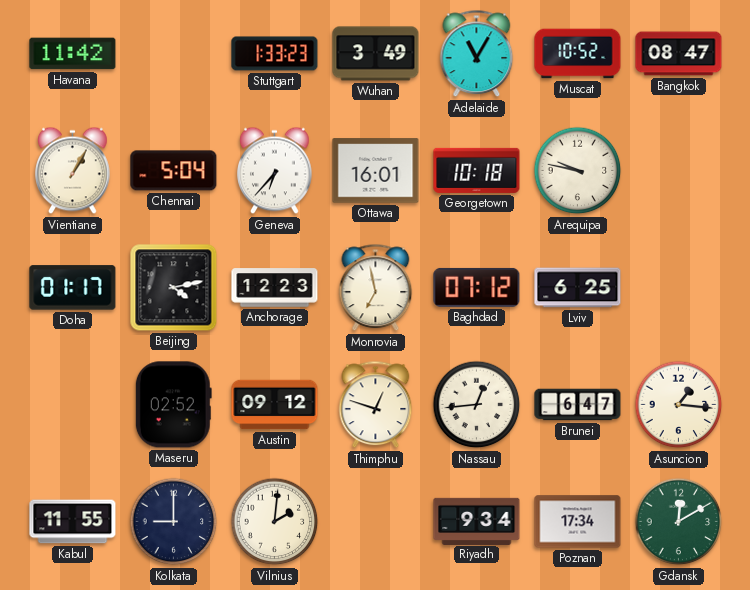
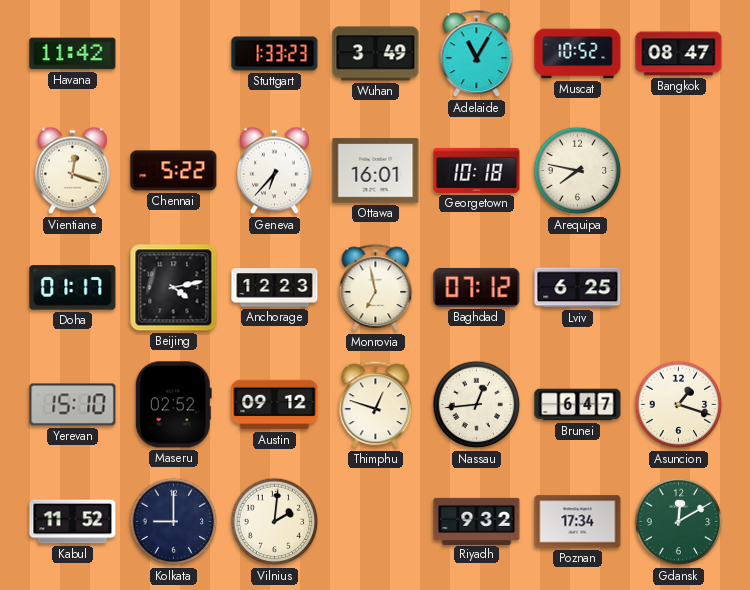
Vientiane: 1:05 -> 12:18
Chennai: 5:04 -> 5:22
Arequipa: 9:47 -> 7:47
Yerevan: none -> 15:10
Asuncion: 1:16 -> 1:18
Kabul: 11:55 -> 11:52
Riyadh: 9:34 -> 9:32
